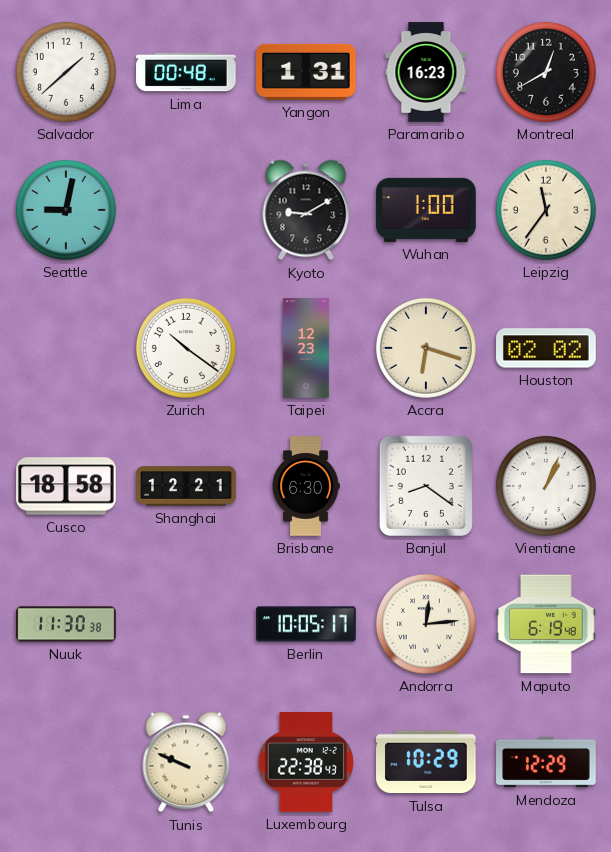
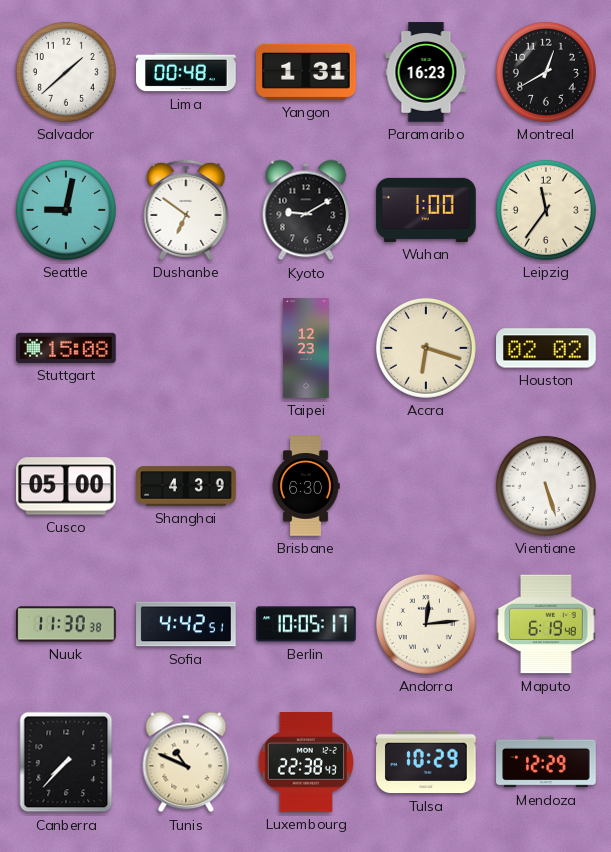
Dushanbe: none -> 6:51
Stuttgart: none -> 15:08
Zurich: 10:21 -> none
Cusco: 18:58 -> 05:00
Shanghai: 12:21 -> 4:39
Banjul: 8:21 -> none
Vientiane: 1:04 -> 5:27
Sofia: none -> 4:42
Canberra: none -> 7:37
Tunis: 9:49 -> 10:49
